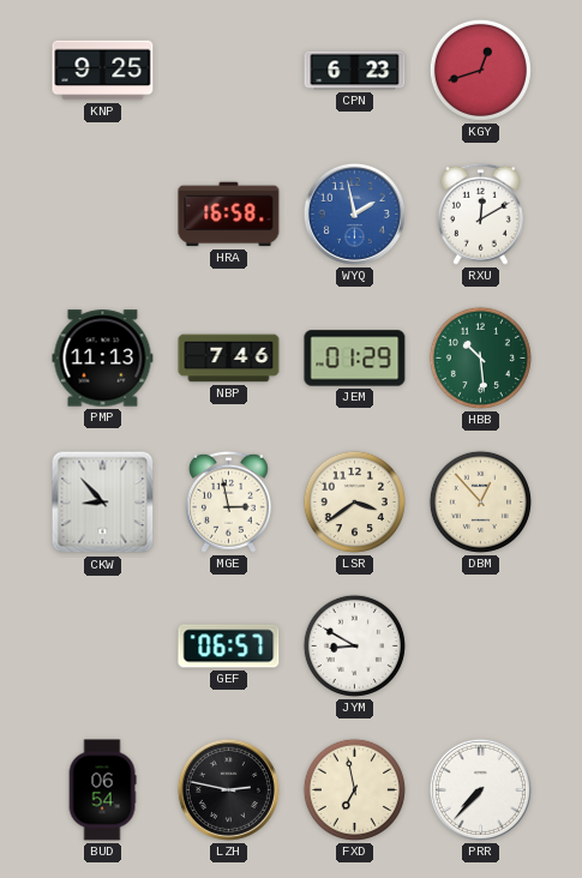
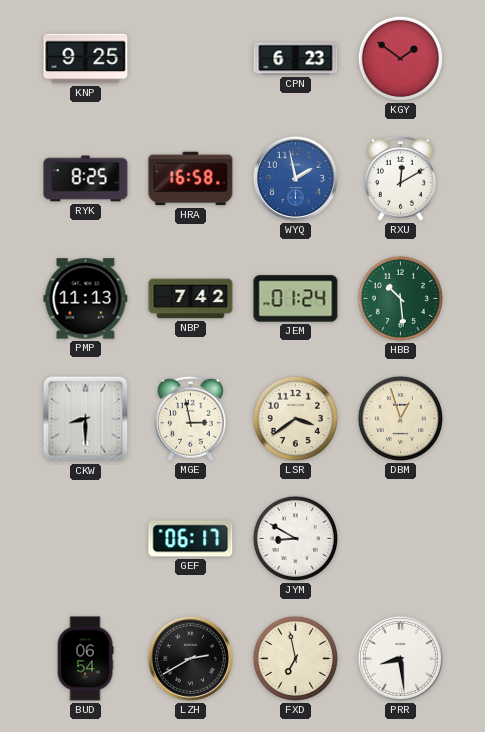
KGY: 12:42 -> 1:51
RYK: none -> 8:25
NBP: 7:46 -> 7:42
JEM: 01:29 -> 01:24
CKW: 8:53 -> 8:30
DBM: 12:53 -> 12:57
GEF: 06:57 -> 06:17
LZH: 2:47 -> 2:40
PRR: 7:37 -> 8:29
